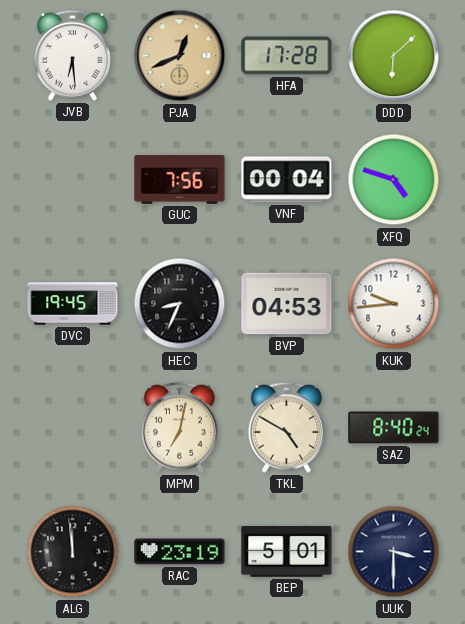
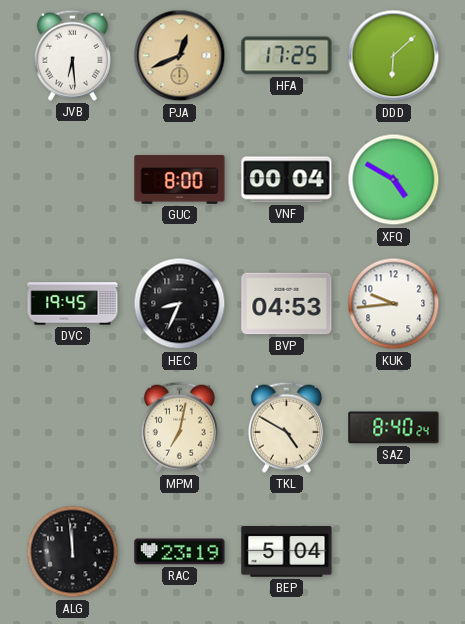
HFA: 17:28 -> 17:25
GUC: 7:56 -> 8:00
XFQ: 4:48 -> 4:50
BEP: 5:01 -> 5:04
UUK: 3:30 -> none
